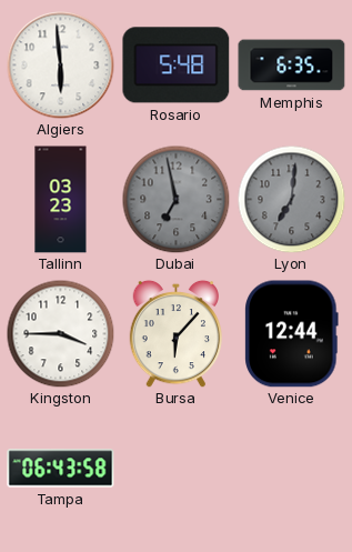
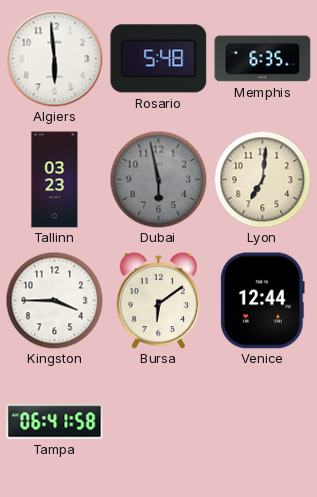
Dubai: 6:58 -> 5:58
Lyon dial: grey -> cream
Bursa: 6:07 -> 6:09
Tampa: 06:43 -> 06:41
